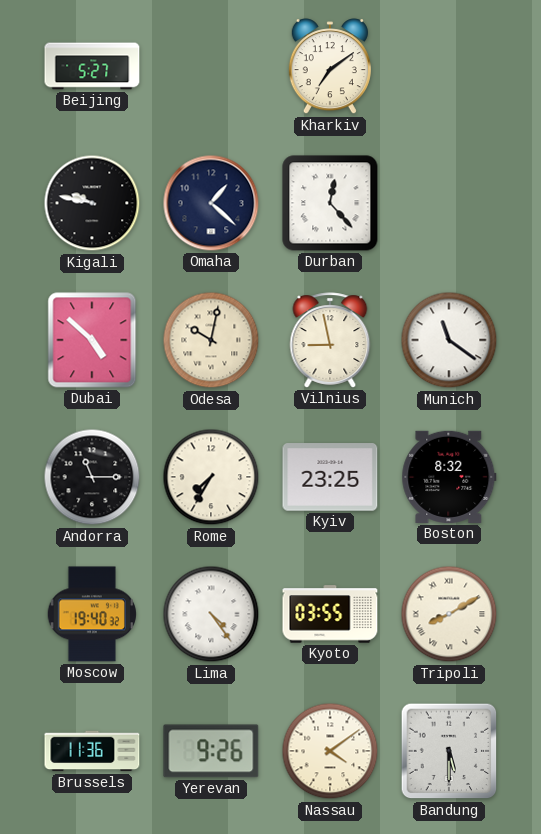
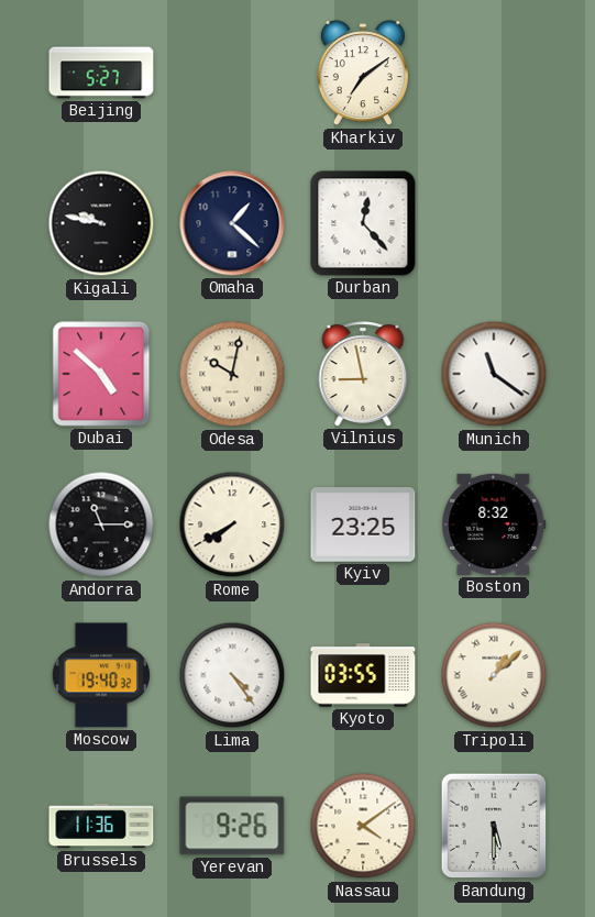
Rome: 7:35 -> 7:40
Tripoli: 8:10 -> 1:08
